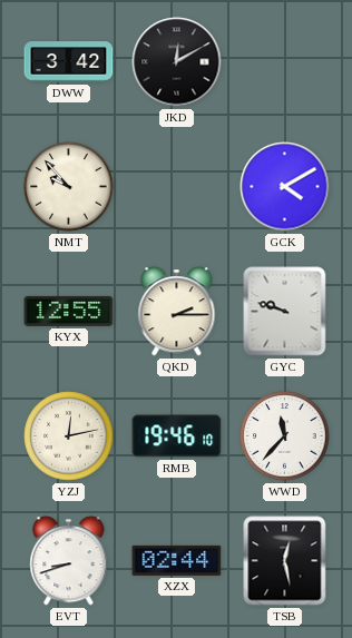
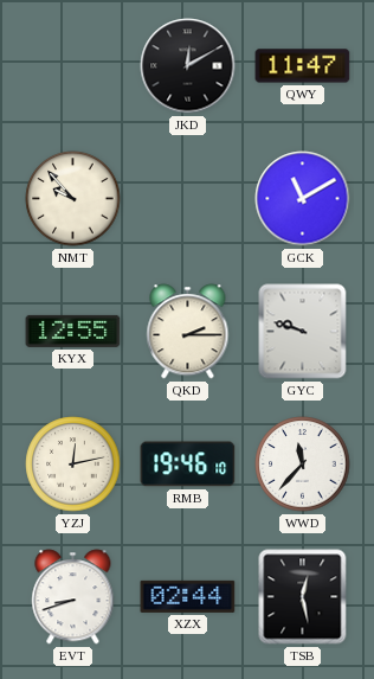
DWW: 3:42 -> none
QWY: none -> 11:47
GCK: 4:10 -> 11:10
